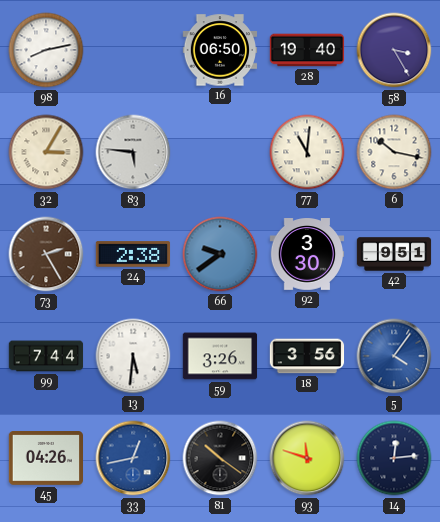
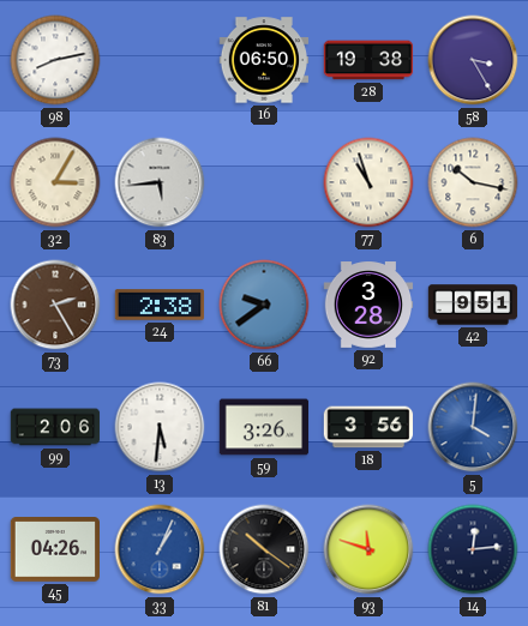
28: 19:40 -> 19:38
83: 5:46 -> 5:44
77: 11:01 -> 10:57
92: 3:30 -> 3:28
99: 7:44 -> 2:06
5: 4:06 -> 4:01
33: 12:43 -> 1:04
